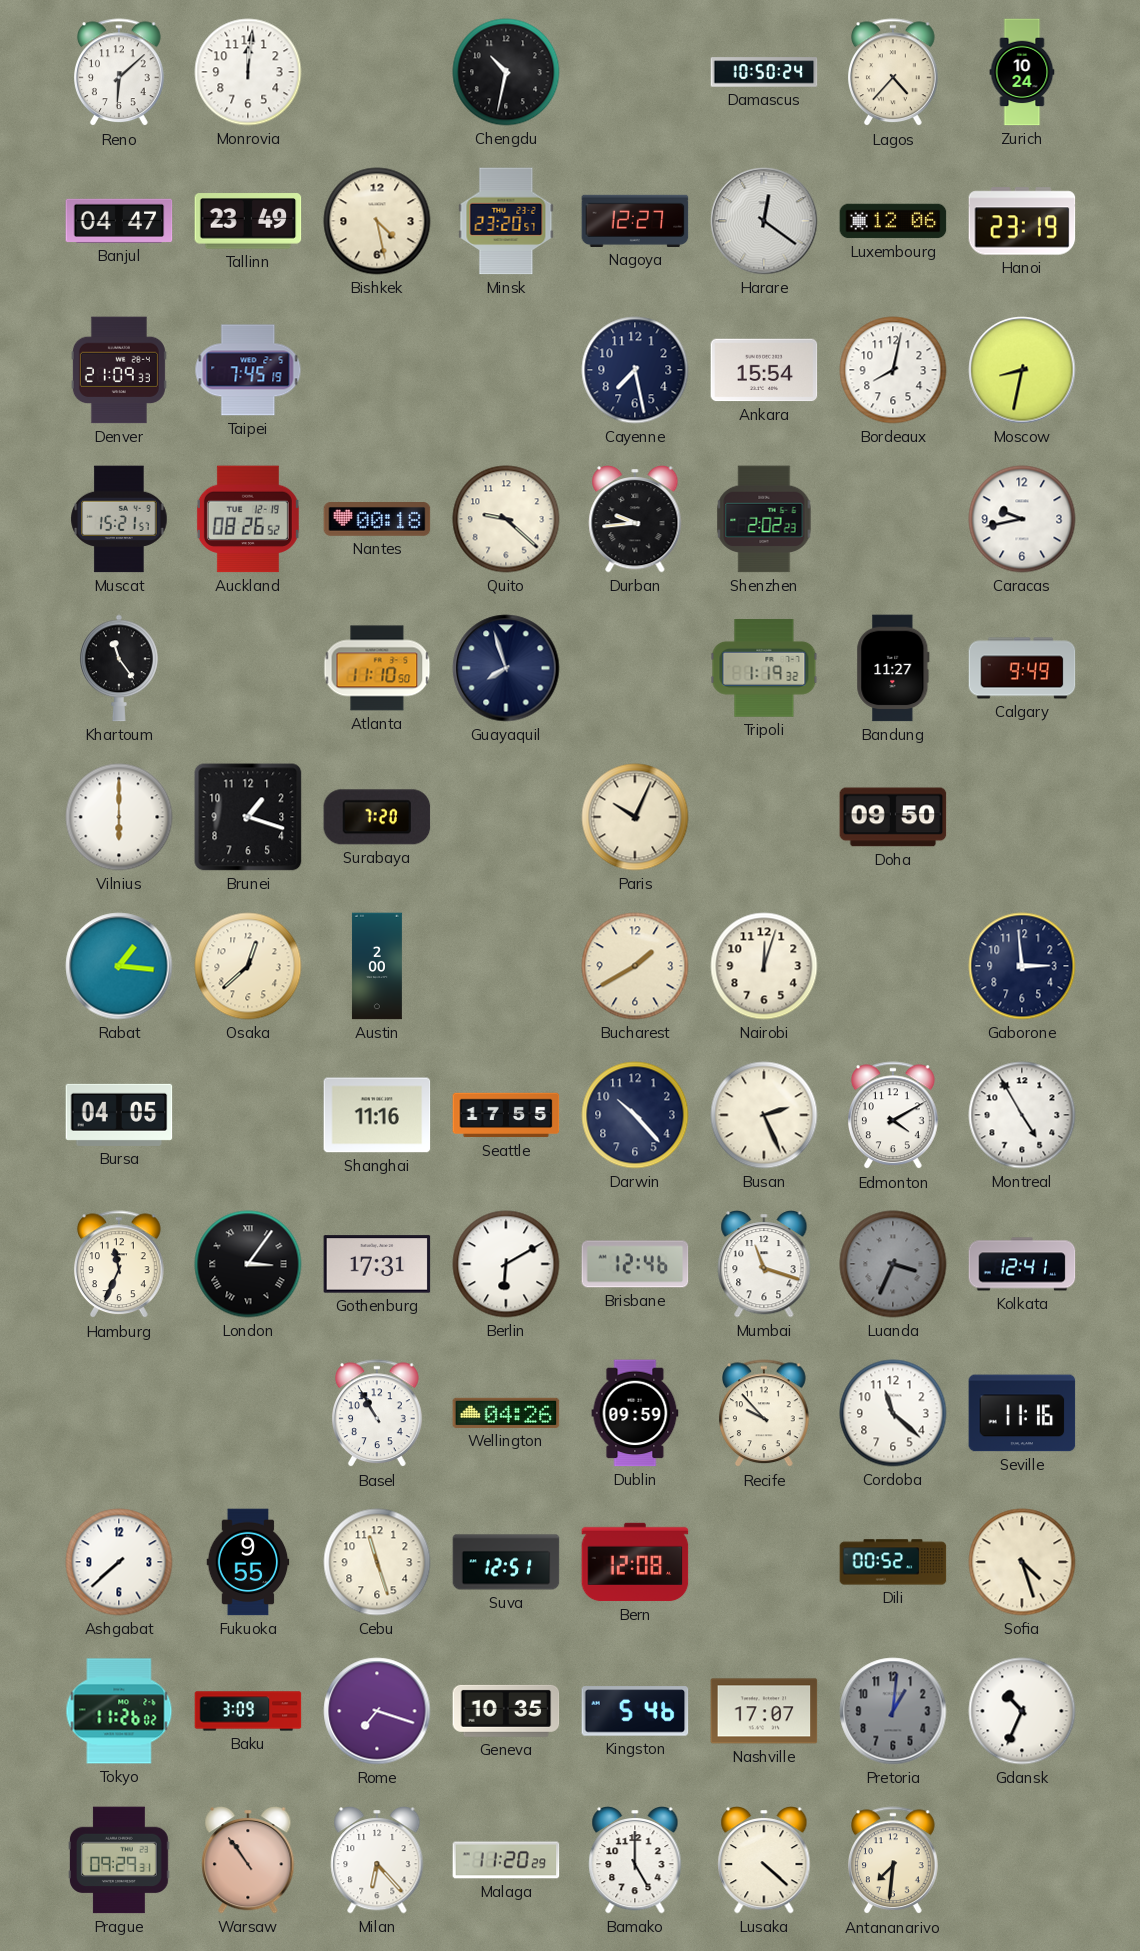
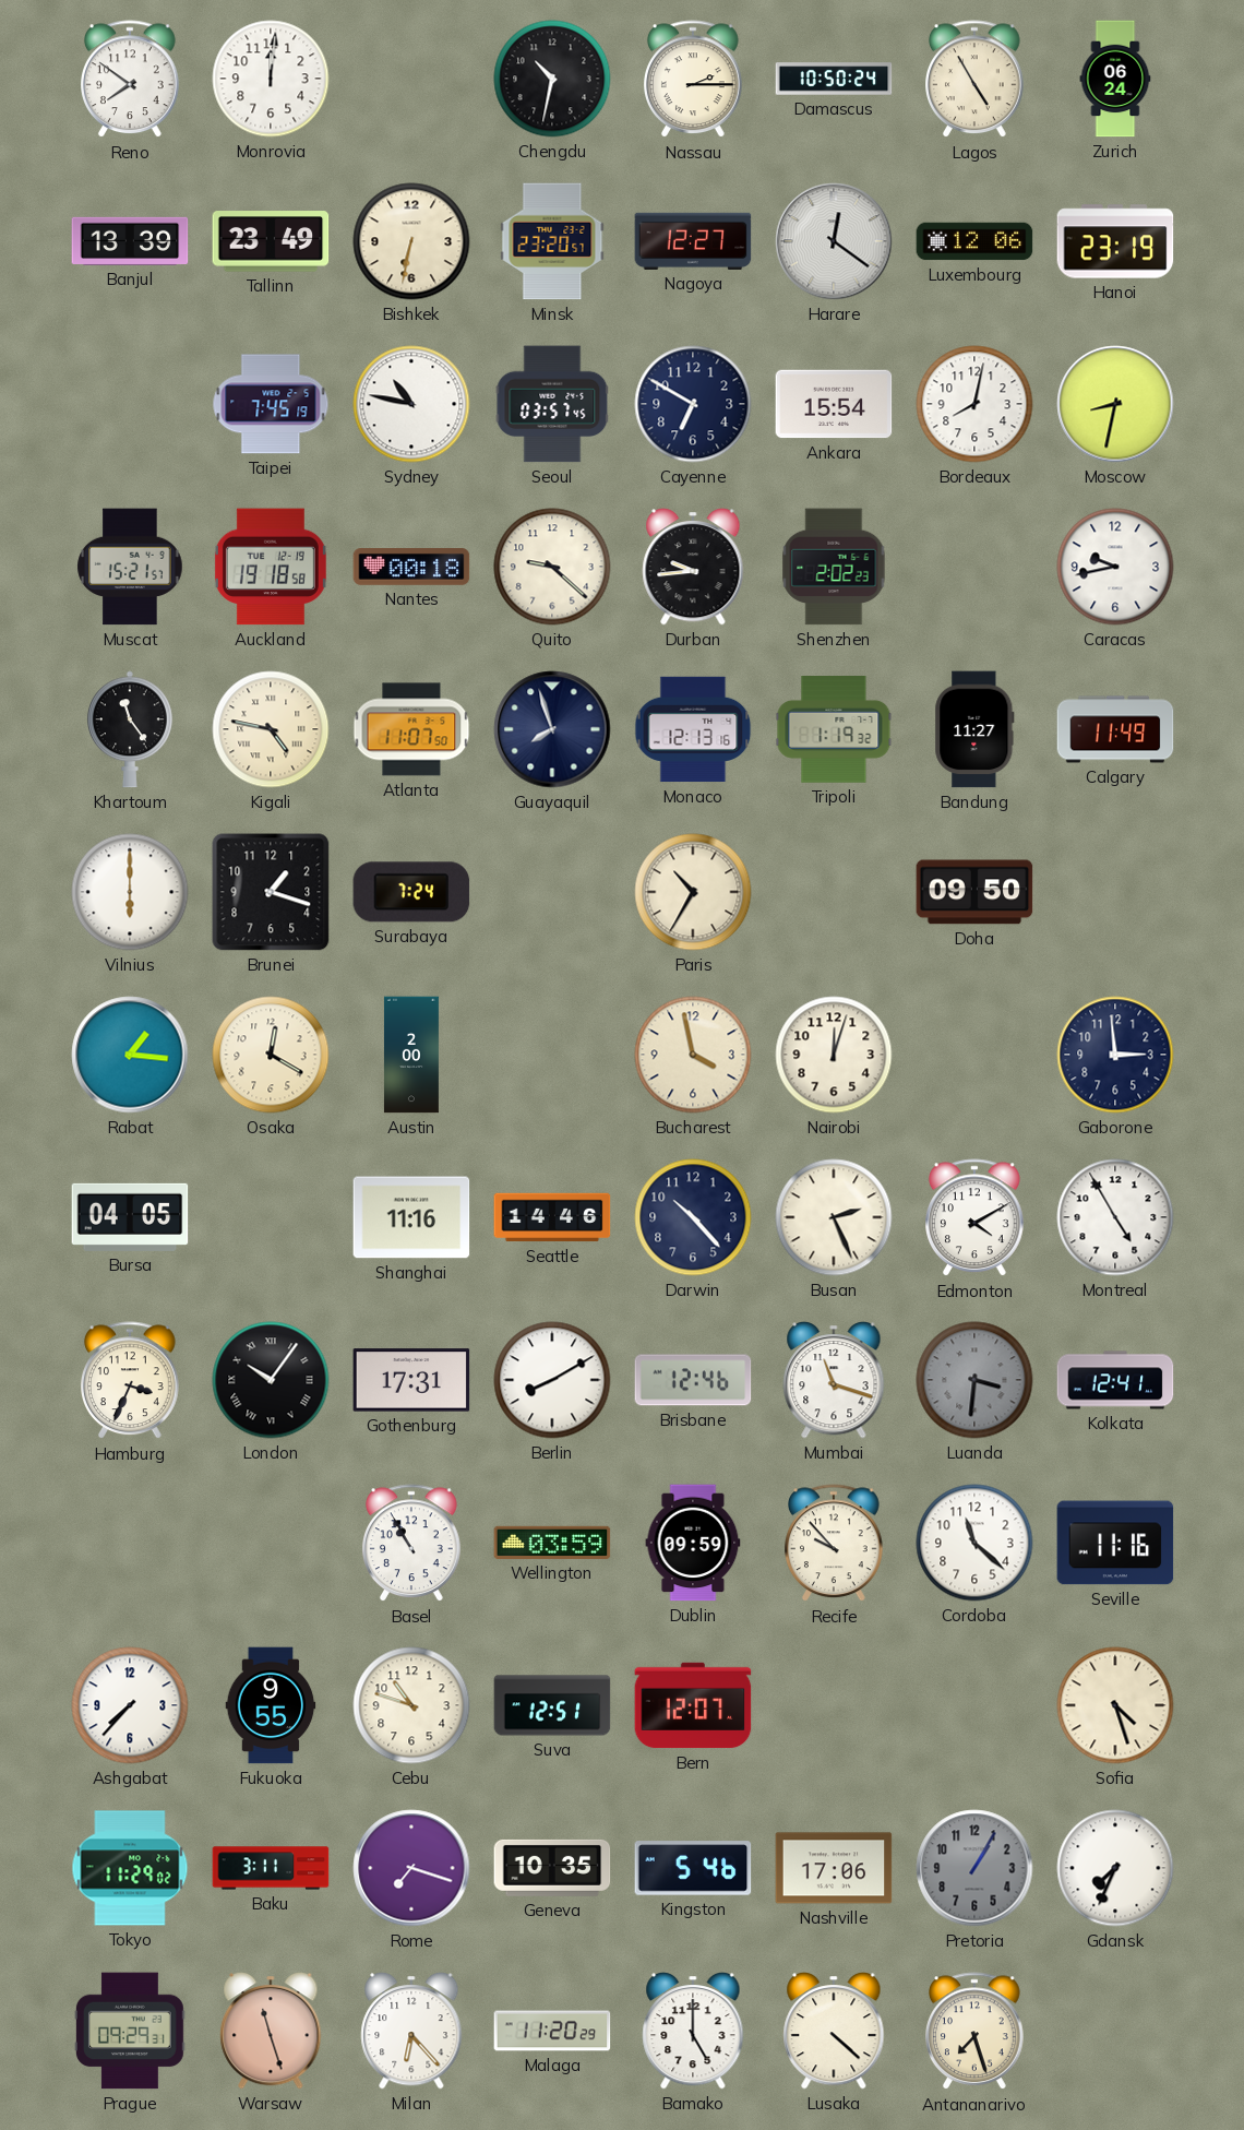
Reno: 6:08 -> 7:51
Nassau: none -> 2:15
Lagos: 4:37 -> 4:55
Zurich: 10:24 -> 06:24
Banjul: 04:47 -> 13:39
Bishkek: 4:28 -> 6:32
Denver: 21:09 -> none
Sydney: none -> 10:47
Seoul: none -> 03:57
Cayenne: 7:28 -> 6:50
Auckland: 08:26 -> 19:18
Kigali: none -> 4:47
Atlanta: 11:10 -> 11:07
Monaco: none -> 12:13
Calgary: 9:49 -> 11:49
Surabaya: 7:20 -> 7:24
Paris: 10:04 -> 10:35
Osaka: 12:38 -> 12:20
Bucharest: 1:40 -> 3:58
Seattle: 17:55 -> 14:46
Hamburg: 11:34 -> 3:34
London: 3:06 -> 10:06
Berlin: 6:10 -> 8:10
Luanda: 3:34 -> 3:31
Wellington: 04:26 -> 03:59
Ashgabat: 7:38 -> 7:37
Cebu: 11:27 -> 10:48
Bern: 12:08 -> 12:07
Dili: 00:52 -> none
Tokyo: 11:26 -> 11:29
Baku: 3:09 -> 3:11
Nashville: 17:07 -> 17:06
Pretoria: 1:01 -> 1:05
Gdansk: 10:34 -> 7:34
Warsaw: 10:54 -> 11:27
Antananarivo: 7:31 -> 7:27
